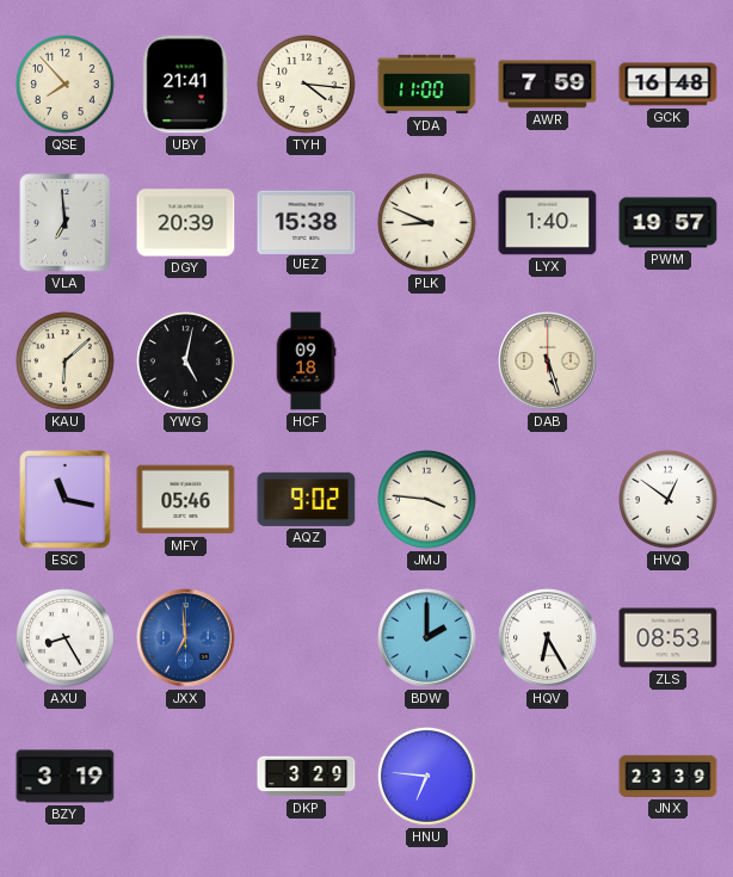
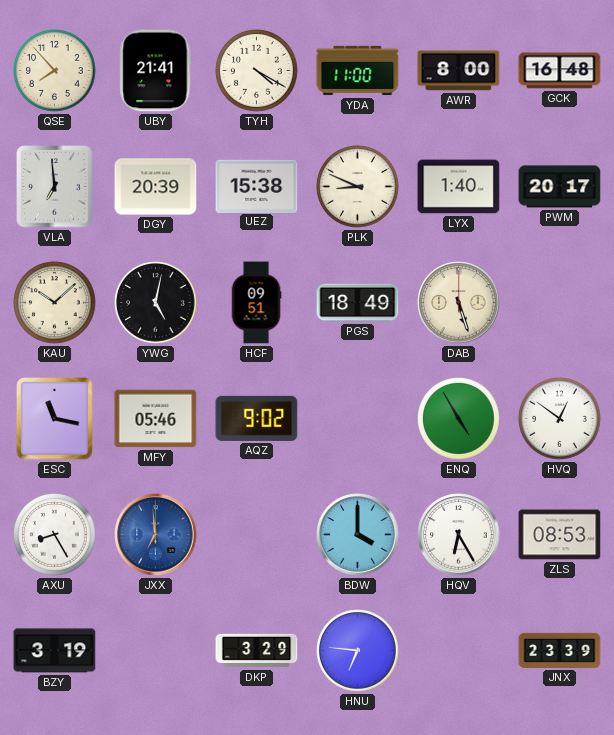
TYH: 4:16 -> 4:20
AWR: 7:59 -> 8:00
PWM: 19:57 -> 20:17
KAU: 6:08 -> 10:08
HCF: 09:18 -> 09:51
PGS: none -> 18:49
JMJ: 3:46 -> none
ENQ: none -> 4:55
BDW: 2:00 -> 4:00
